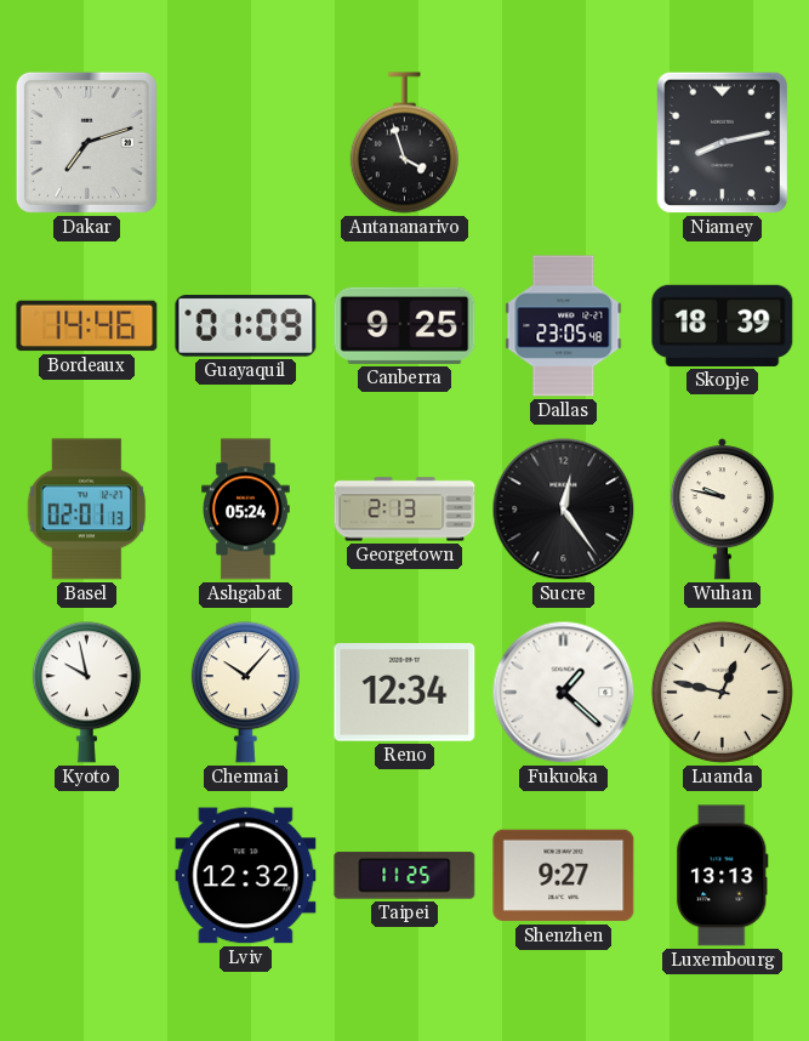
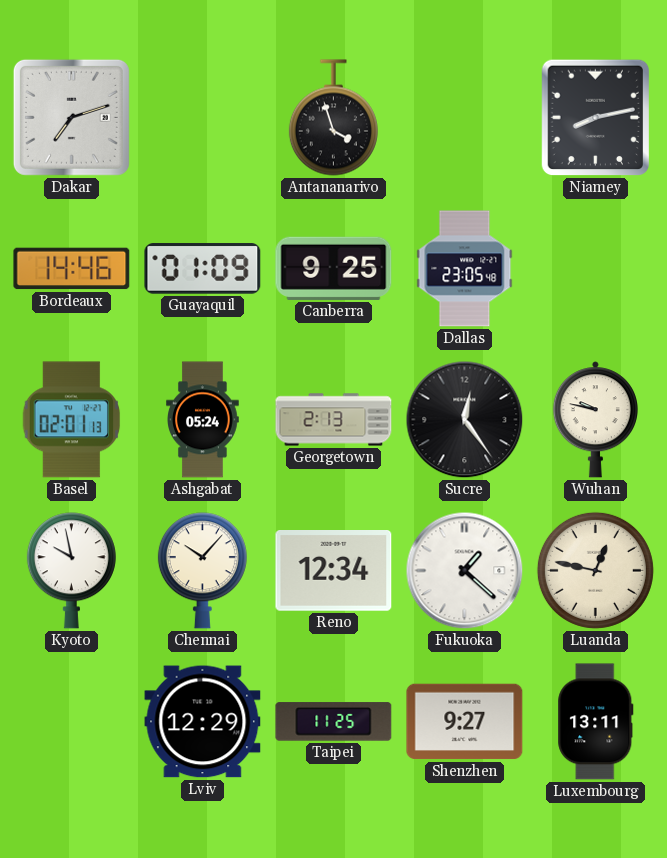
Skopje: 18:39 -> none
Lviv: 12:32 -> 12:29
Luxembourg: 13:13 -> 13:11
